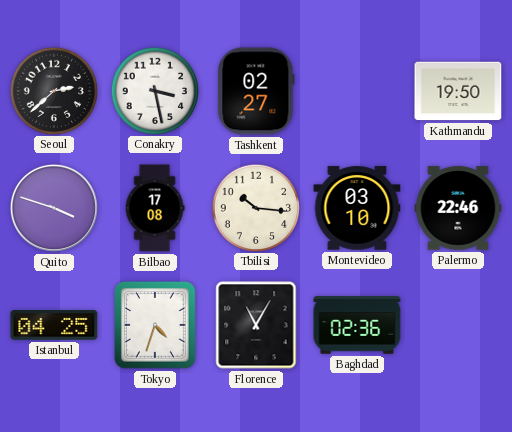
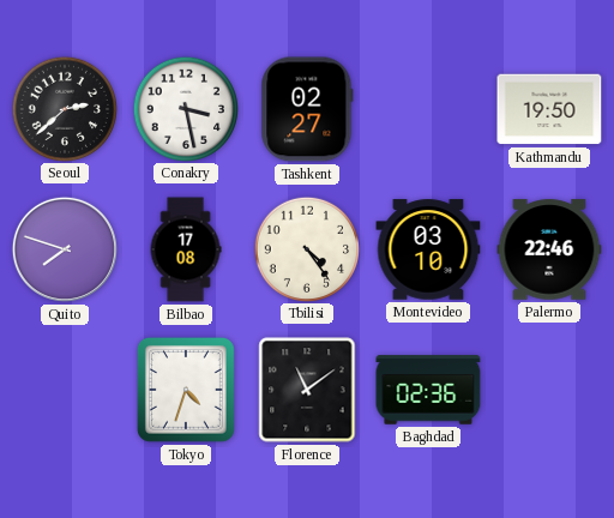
Quito: 3:48 -> 7:48
Tbilisi: 10:16 -> 4:24
Istanbul: 04:25 -> none
Florence: 11:05 -> 11:09
